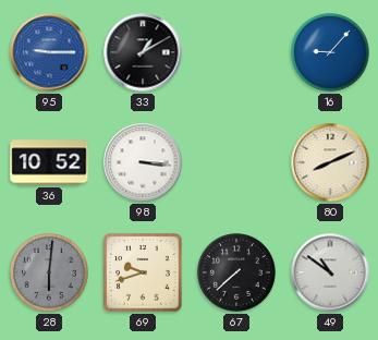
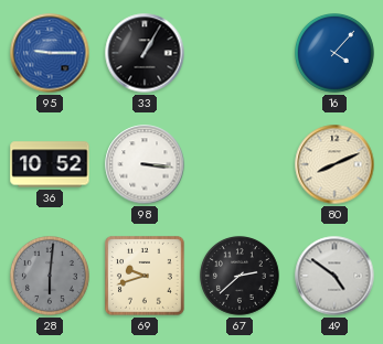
33: 1:10 -> 1:05
16: 9:07 -> 4:07
67: 7:38 -> 2:38
49: 10:51 -> 4:51
